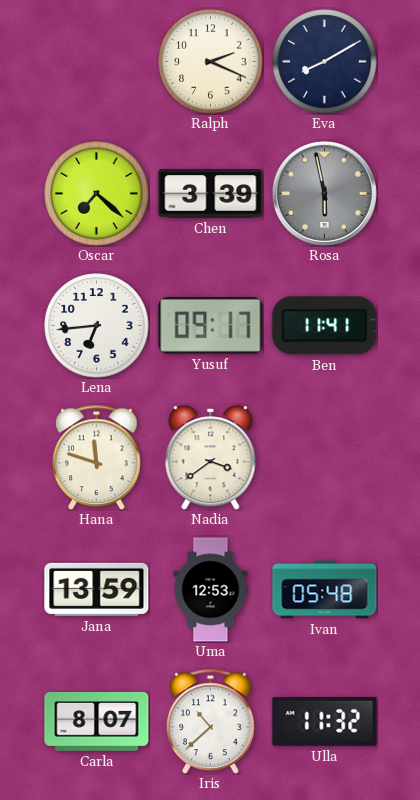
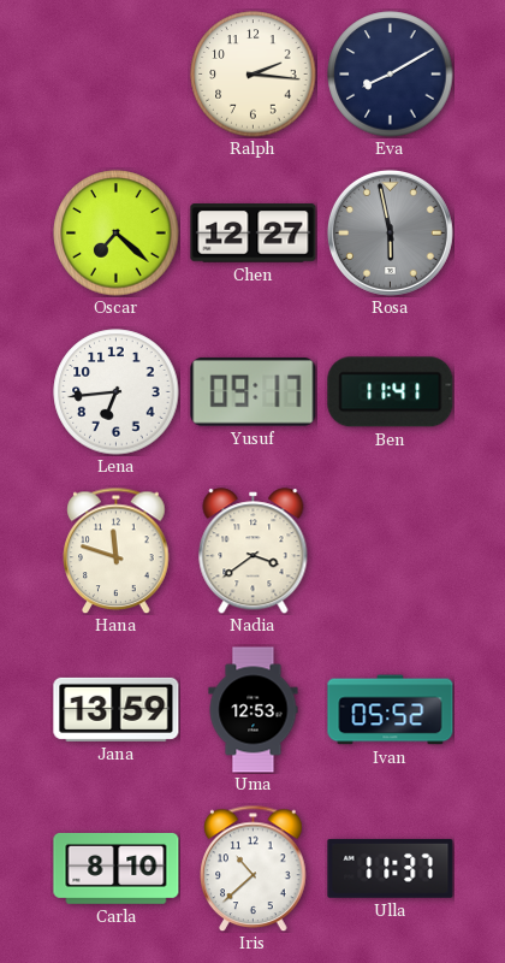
Ralph: 2:19 -> 2:16
Chen: 3:39 -> 12:27
Ivan: 05:48 -> 05:52
Carla: 8:07 -> 8:10
Ulla: 11:32 -> 11:37
